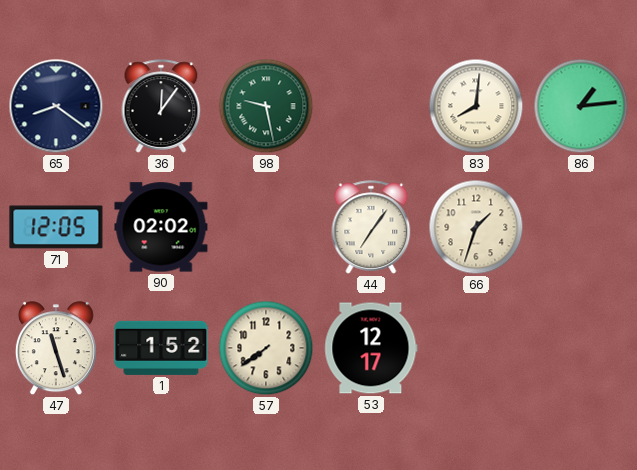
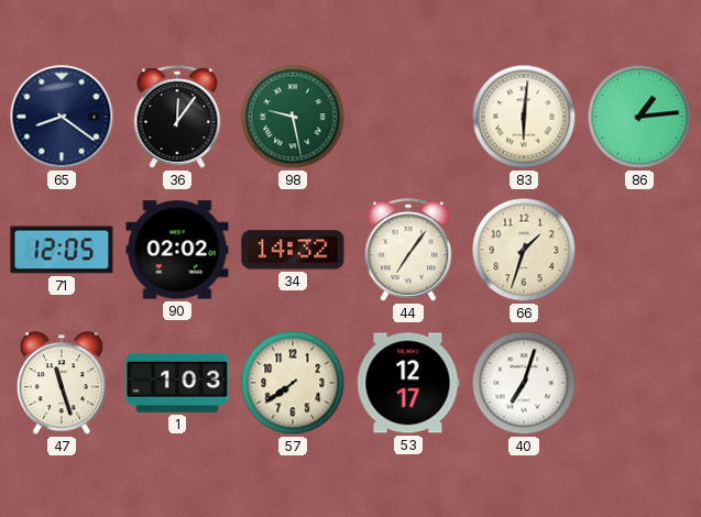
83: 8:01 -> 6:01
34: none -> 14:32
1: 1:52 -> 1:03
40: none -> 7:03
